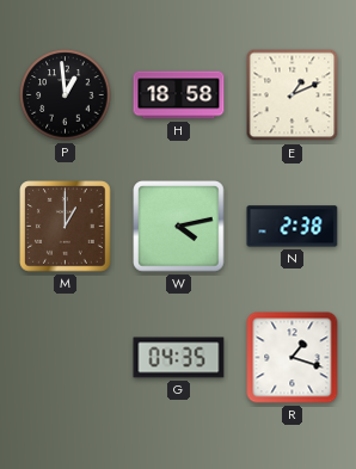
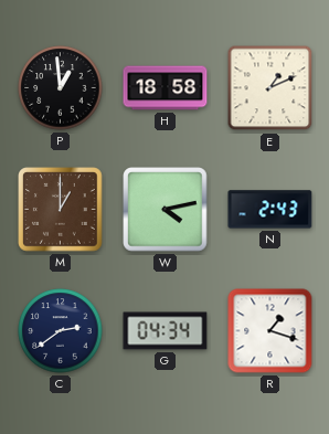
N: 2:38 -> 2:43
C: none -> 2:39
G: 04:35 -> 04:34
